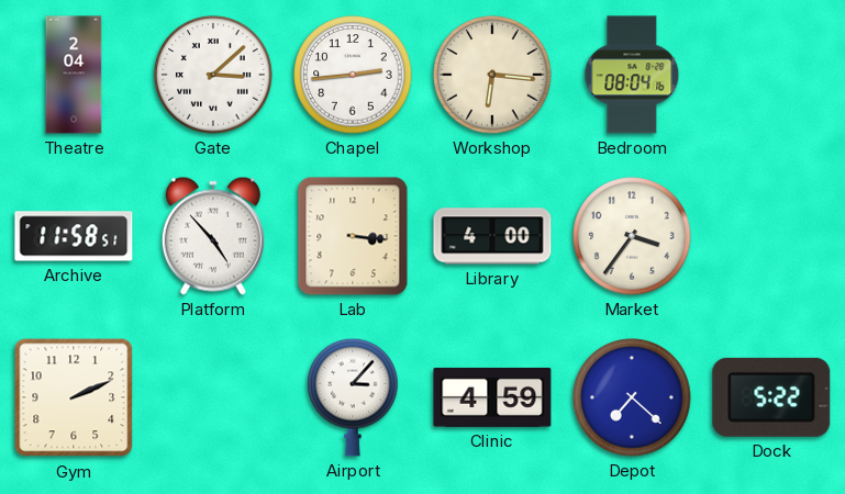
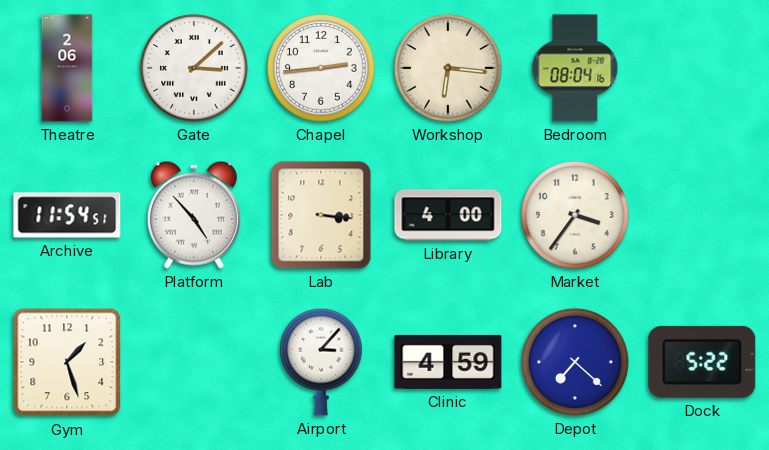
Theatre: 2:04 -> 2:06
Archive: 11:58 -> 11:54
Gym: 2:11 -> 1:27
